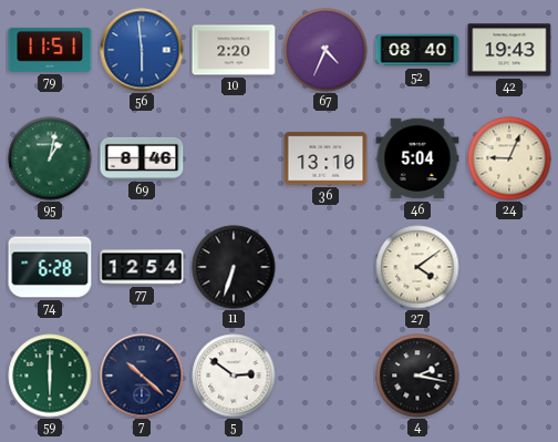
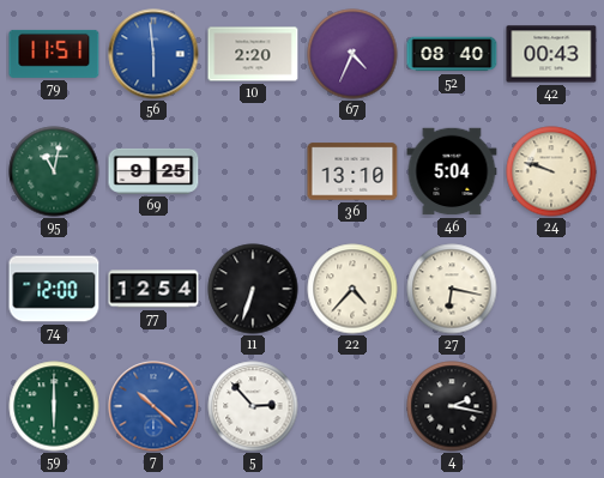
42: 19:43 -> 00:43
95: 1:02 -> 11:02
69: 8:46 -> 9:25
24: 9:04 -> 9:48
74: 6:28 -> 12:00
22: none -> 4:37
27: 4:09 -> 6:17
7 dial: navy -> blue
5: 2:51 -> 2:53
